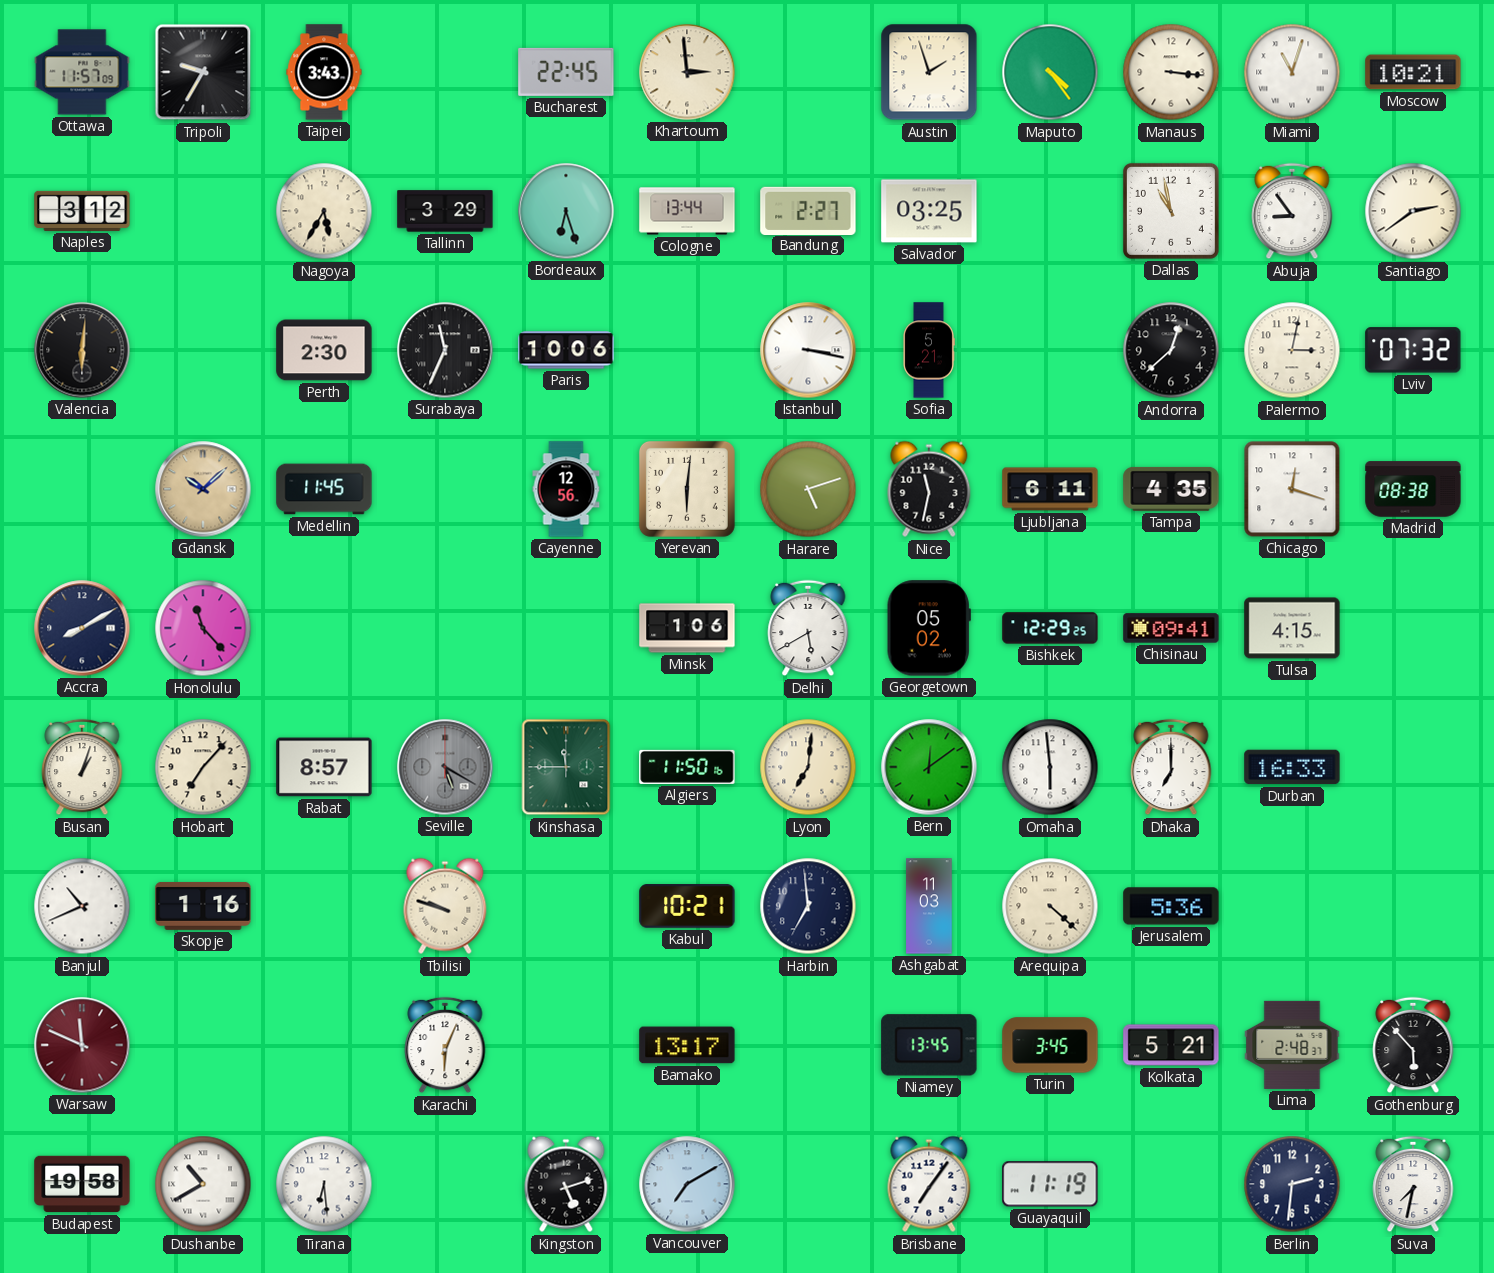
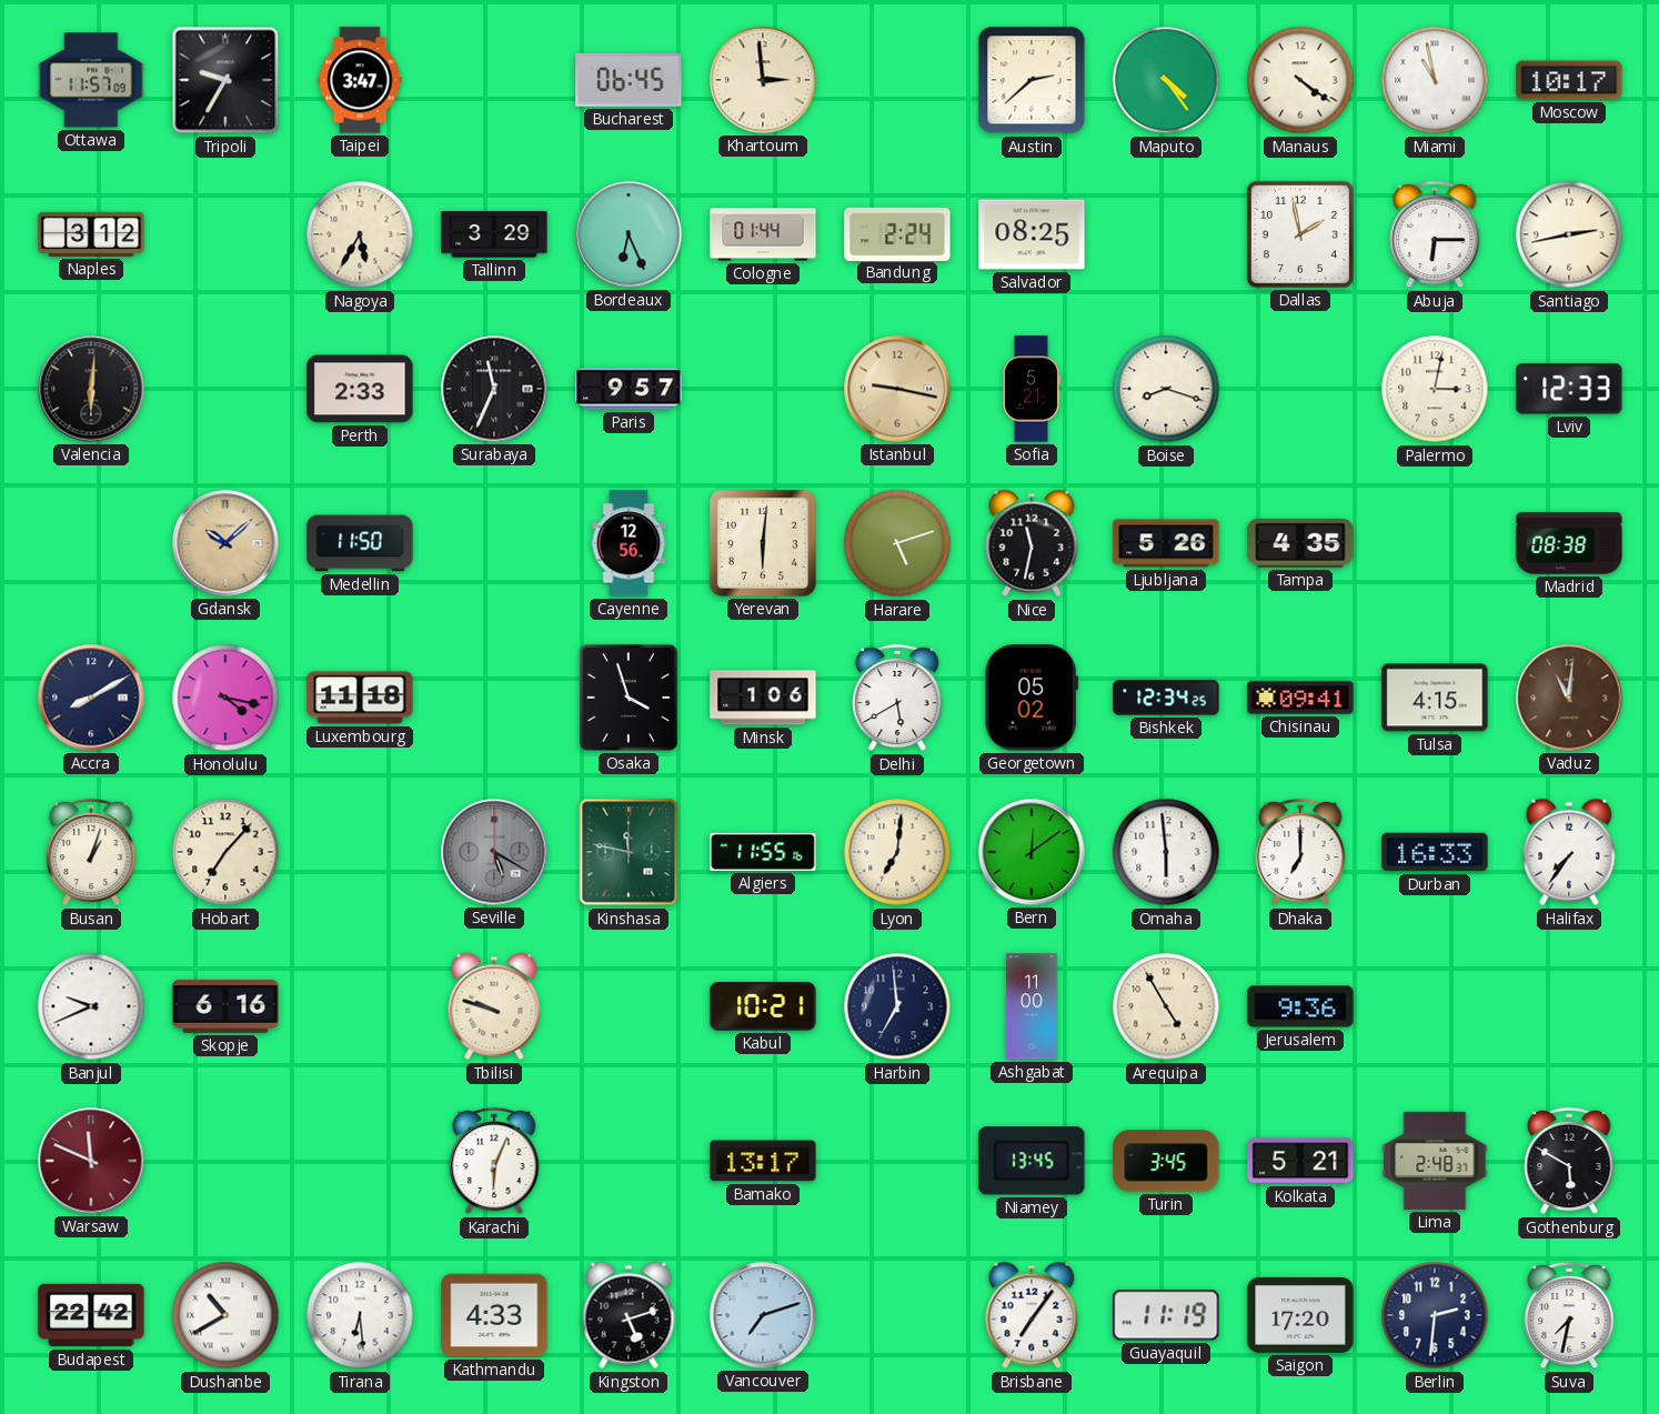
Taipei: 3:43 -> 3:47
Bucharest: 22:45 -> 06:45
Austin: 1:57 -> 2:38
Manaus: 3:16 -> 4:21
Miami: 11:03 -> 10:58
Moscow: 10:21 -> 10:17
Bordeaux: 6:27 -> 6:26
Cologne: 13:44 -> 01:44
Bandung: 2:27 -> 2:24
Salvador: 03:25 -> 08:25
Dallas: 10:58 -> 1:58
Abuja: 8:54 -> 6:15
Santiago: 2:39 -> 2:43
Perth: 2:30 -> 2:33
Paris: 10:06 -> 9:57
Istanbul: 3:17 -> 9:17
Istanbul dial: white -> champagne
Boise: none -> 8:18
Andorra: 12:38 -> none
Lviv: 07:32 -> 12:33
Medellin: 11:45 -> 11:50
Ljubljana: 6:11 -> 5:26
Chicago: 12:18 -> none
Honolulu: 11:23 -> 4:17
Luxembourg: none -> 11:18
Osaka: none -> 3:57
Bishkek: 12:29 -> 12:34
Vaduz: none -> 11:01
Rabat: 8:57 -> none
Kinshasa: 11:45 -> 11:47
Algiers: 11:50 -> 11:55
Halifax: none -> 7:36
Banjul: 10:41 -> 9:41
Skopje: 1:16 -> 6:16
Ashgabat: 11:03 -> 11:00
Arequipa: 4:22 -> 4:55
Jerusalem: 5:36 -> 9:36
Gothenburg: 5:53 -> 5:50
Budapest: 19:58 -> 22:42
Kathmandu: none -> 4:33
Vancouver: 7:10 -> 7:12
Saigon: none -> 17:20
